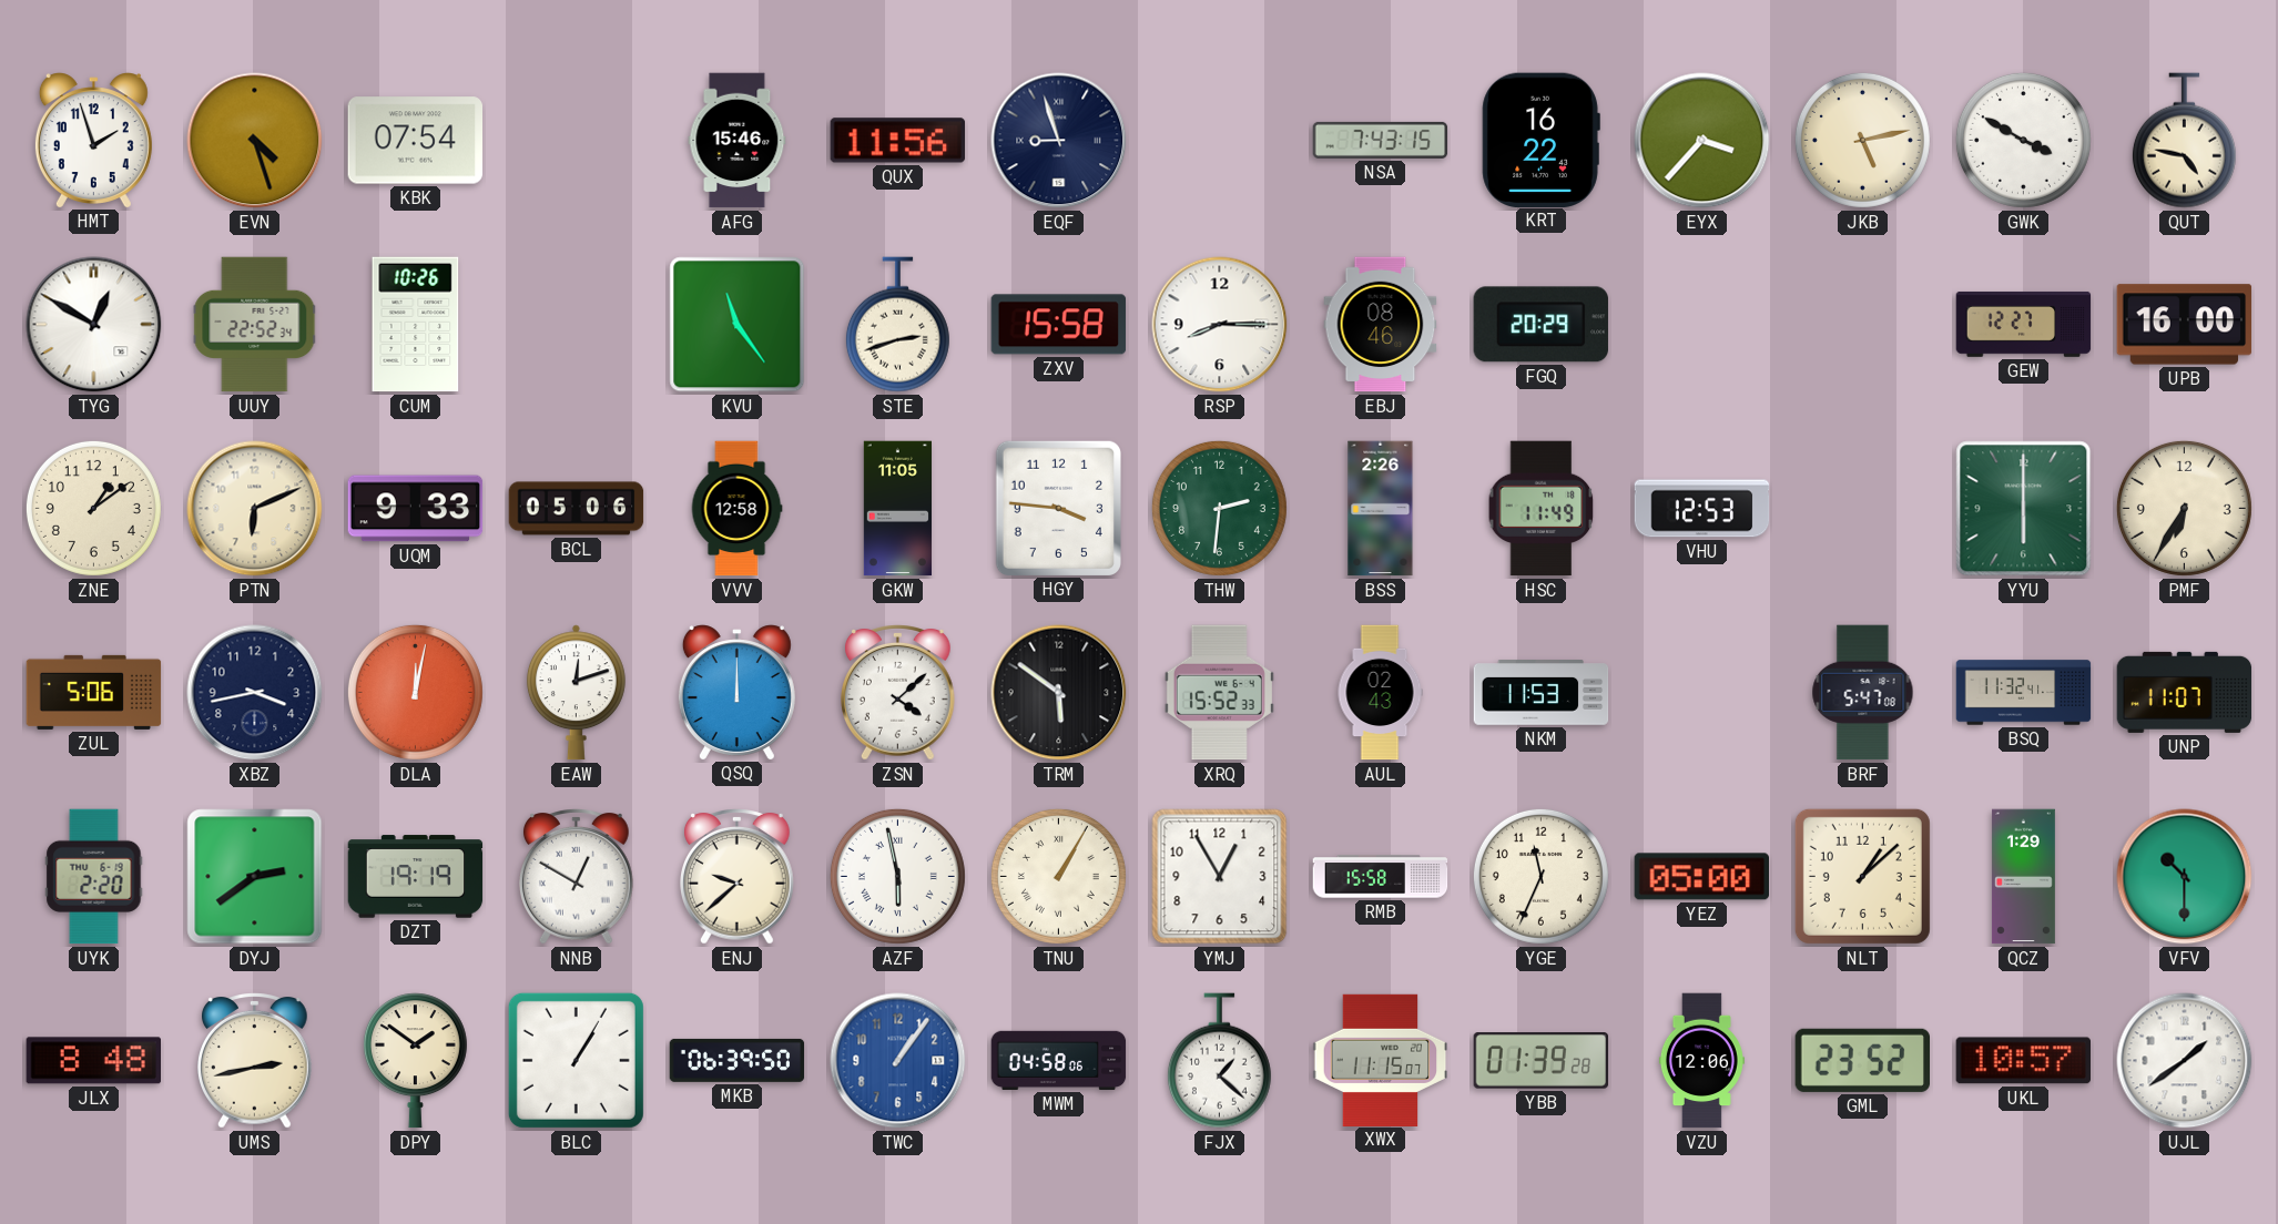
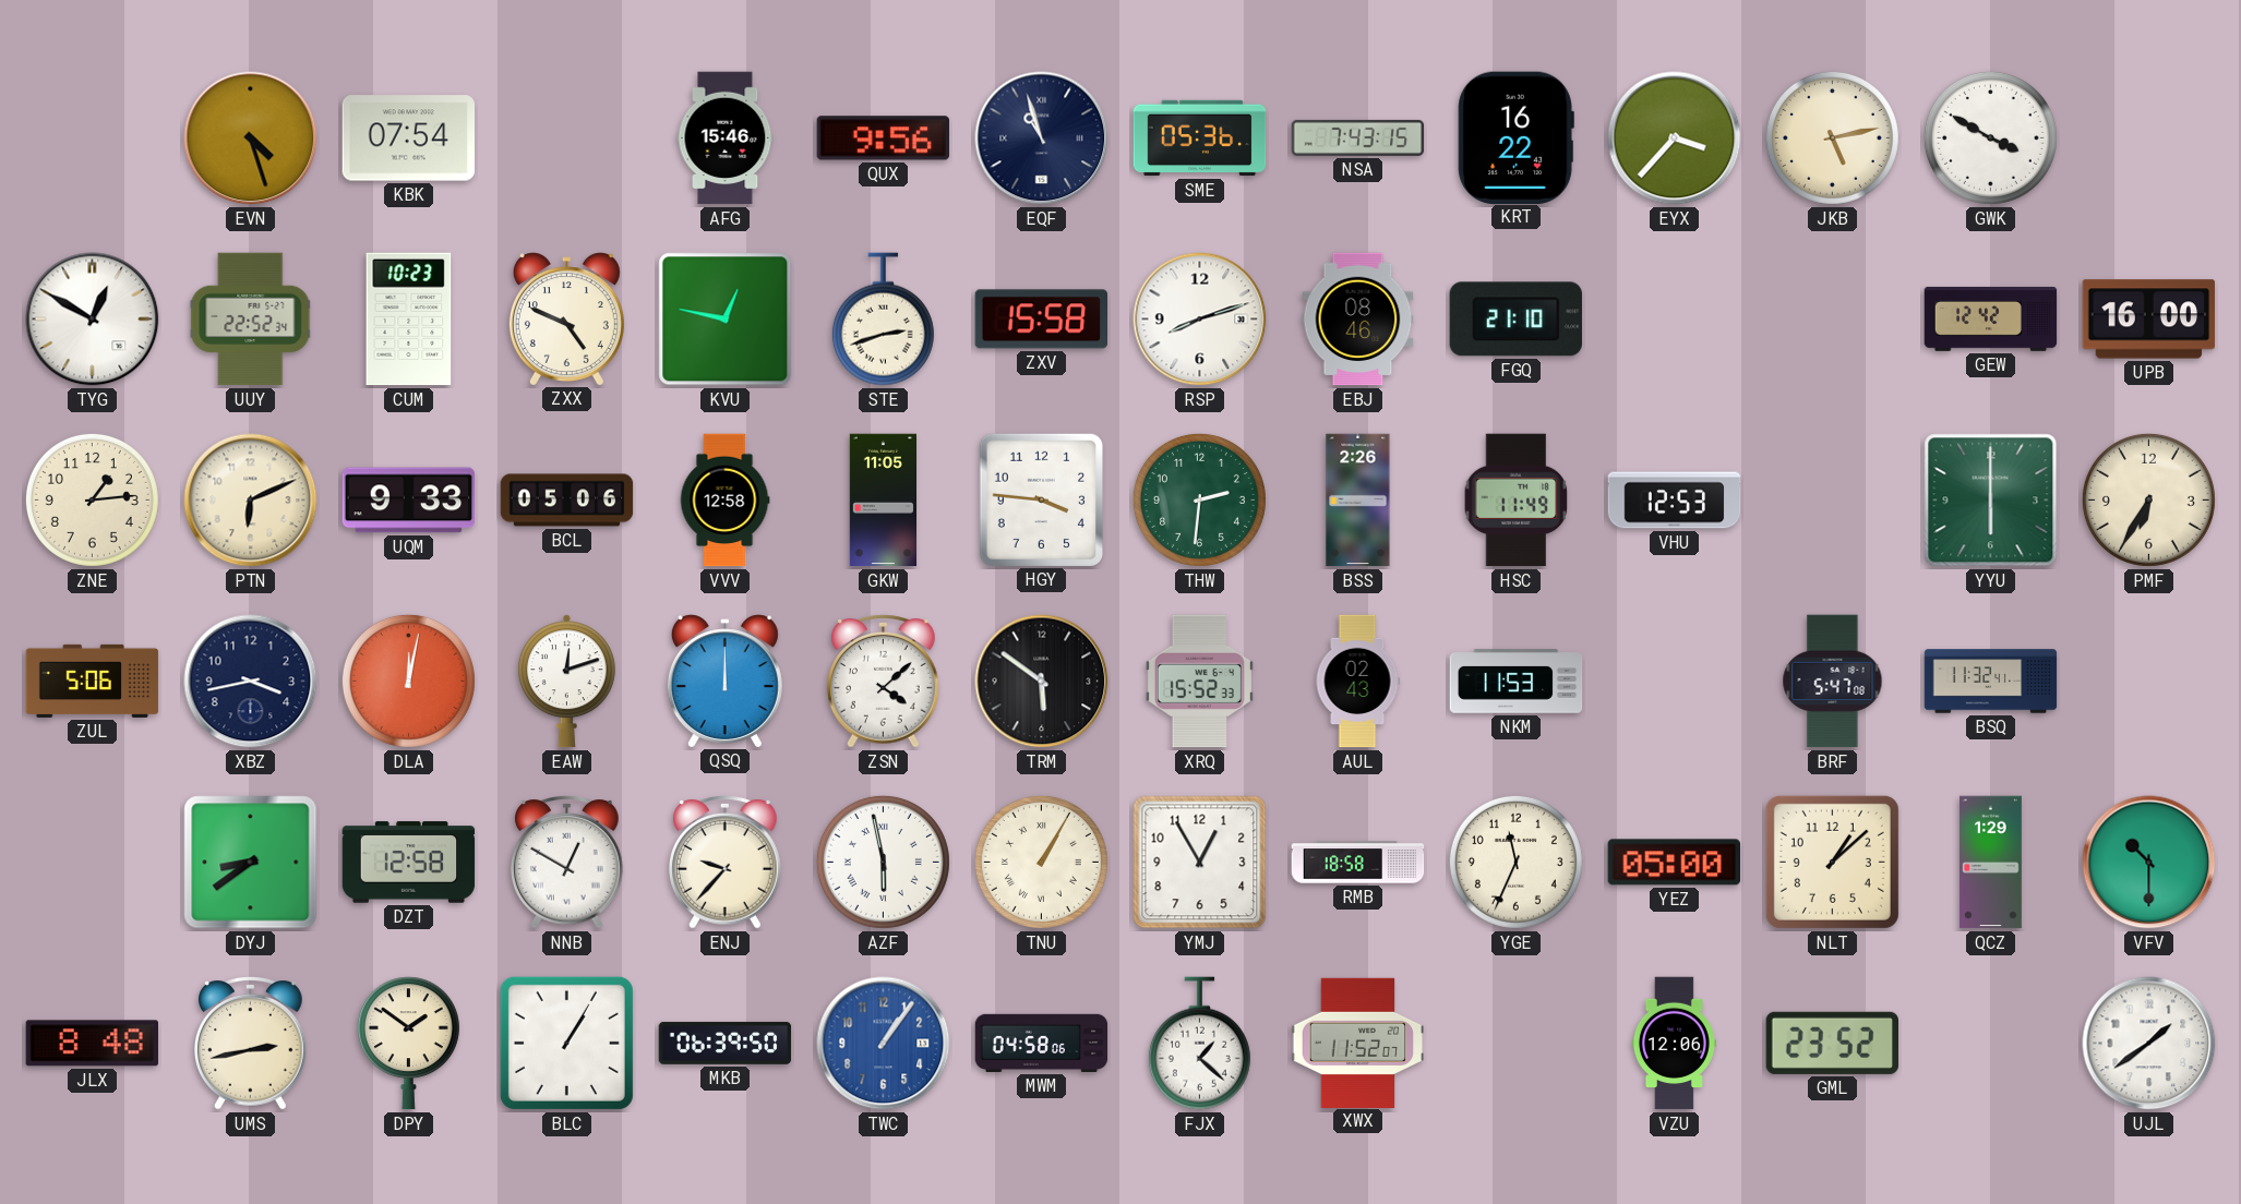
HMT: 1:57 -> none
QUX: 11:56 -> 9:56
EQF: 8:57 -> 10:57
SME: none -> 05:36
QUT: 4:47 -> none
CUM: 10:26 -> 10:23
ZXX: none -> 4:49
KVU: 11:24 -> 12:47
RSP: 8:15 -> 8:12
FGQ: 20:29 -> 21:10
GEW: 12:27 -> 12:42
ZNE: 1:09 -> 1:14
UNP: 11:07 -> none
UYK: 2:20 -> none
DYJ: 2:39 -> 8:39
DZT: 19:19 -> 12:58
ENJ: 9:38 -> 9:37
RMB: 15:58 -> 18:58
XWX: 11:15 -> 11:52
YBB: 01:39 -> none
UKL: 10:57 -> none
